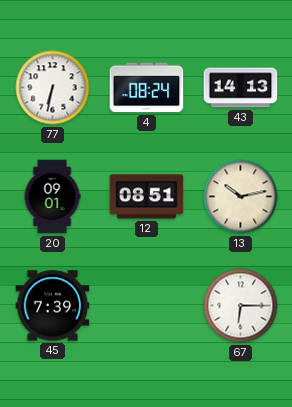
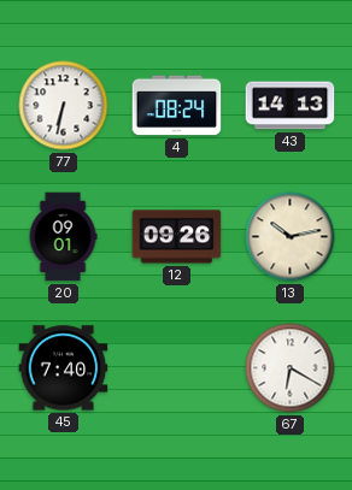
12: 08:51 -> 09:26
45: 7:39 -> 7:40
67: 6:15 -> 6:20
